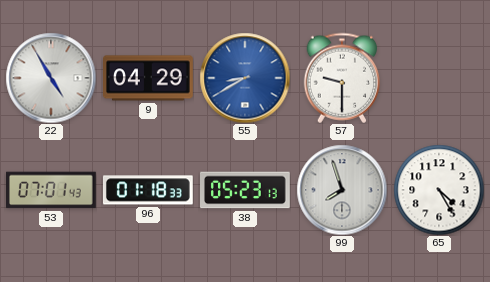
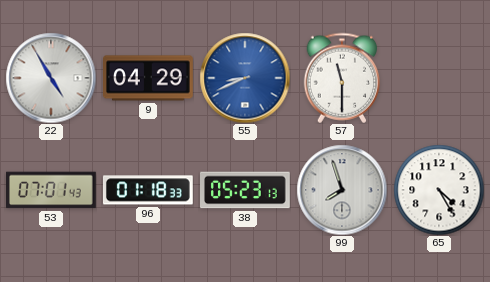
55: 8:40 -> 8:41
57: 9:30 -> 11:30
